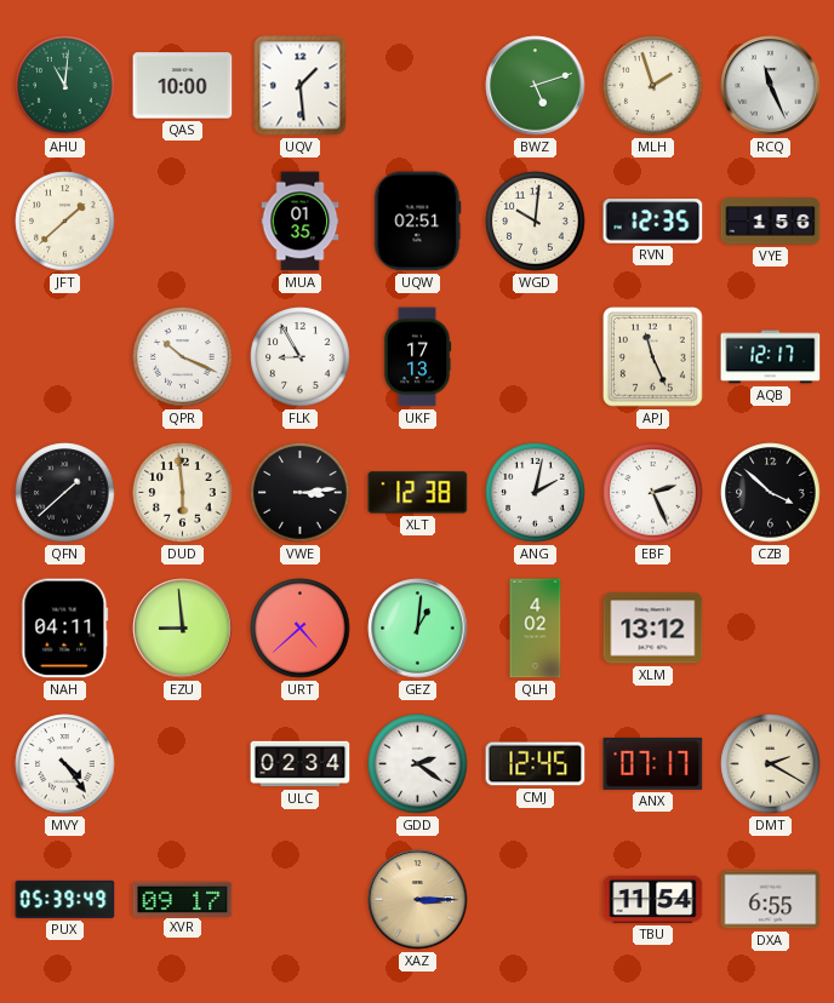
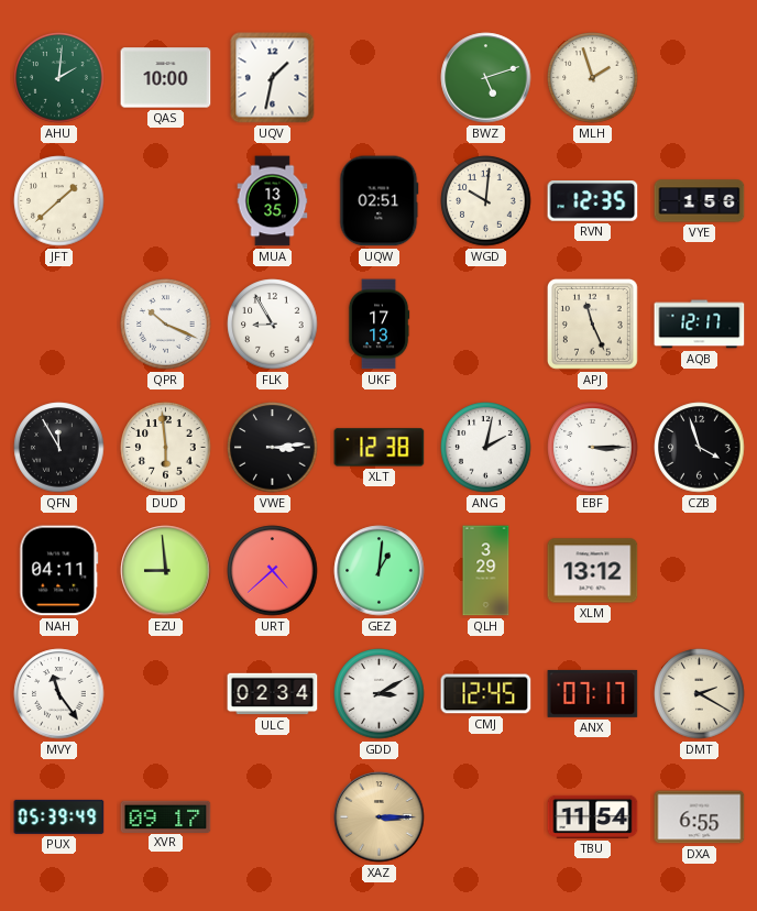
AHU: 11:01 -> 2:01
UQV: 1:29 -> 1:32
RCQ: 11:26 -> none
MUA: 01:35 -> 13:35
QFN: 1:38 -> 11:55
EBF: 2:26 -> 3:15
CZB: 3:52 -> 3:57
QLH: 4:02 -> 3:29
MVY: 4:24 -> 11:24
GDD: 2:21 -> 3:10
